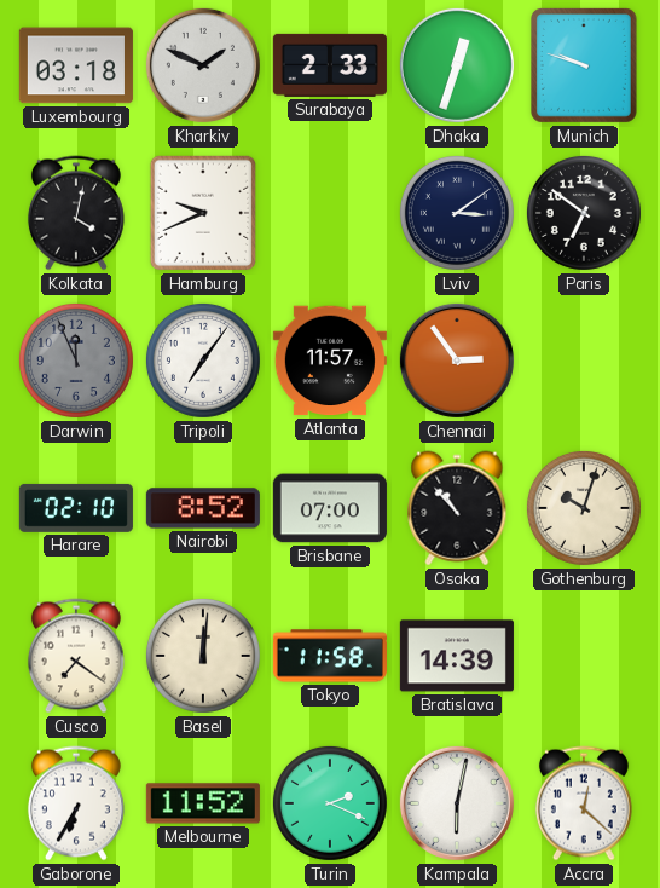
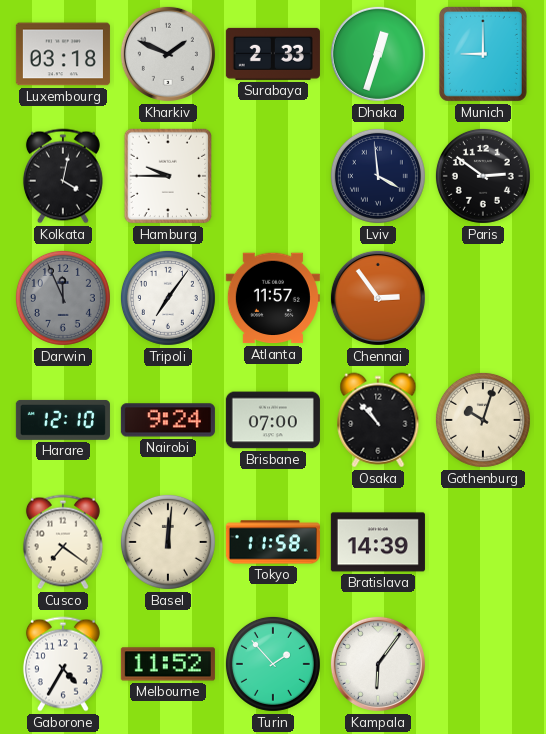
Munich: 9:48 -> 9:00
Hamburg: 9:41 -> 9:45
Lviv: 3:09 -> 3:59
Paris: 6:51 -> 2:51
Harare: 02:10 -> 12:10
Nairobi: 8:52 -> 9:24
Gaborone: 6:35 -> 4:35
Turin: 2:19 -> 1:53
Kampala: 6:02 -> 6:06
Accra: 12:22 -> none
